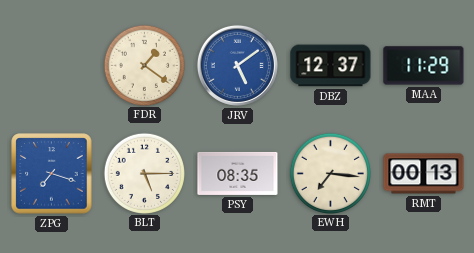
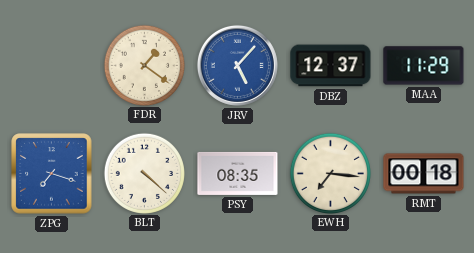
JRV: 5:09 -> 5:07
BLT: 5:15 -> 4:22
RMT: 00:13 -> 00:18
